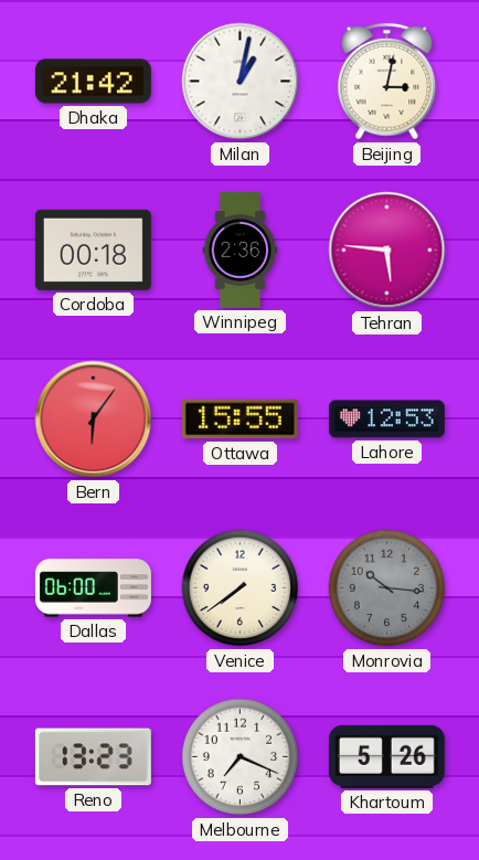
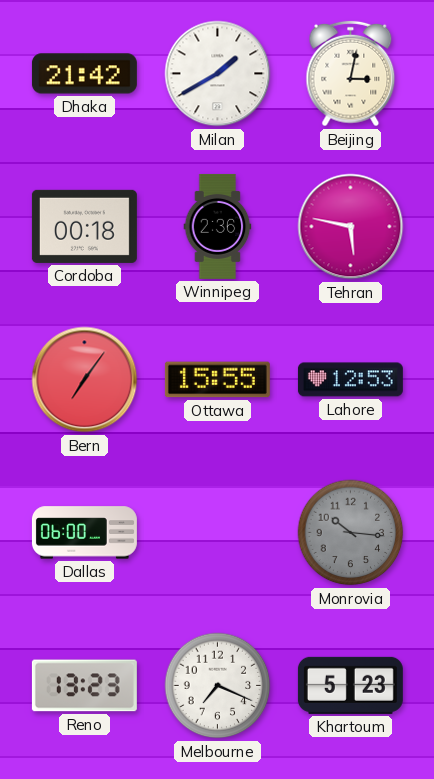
Milan: 1:02 -> 1:40
Tehran: 5:46 -> 5:47
Bern: 6:06 -> 7:06
Venice: 7:39 -> none
Khartoum: 5:26 -> 5:23
